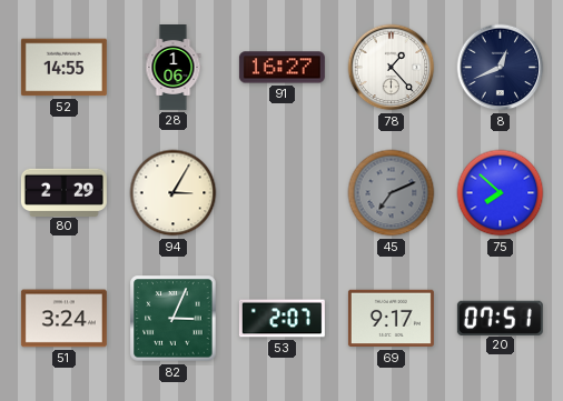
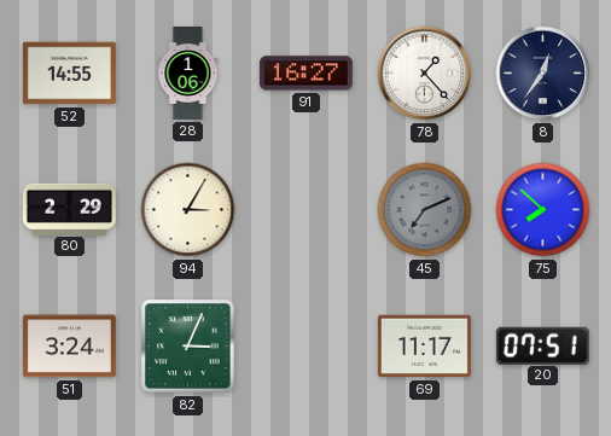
8: 12:41 -> 12:36
53: 2:07 -> none
69: 9:17 -> 11:17
